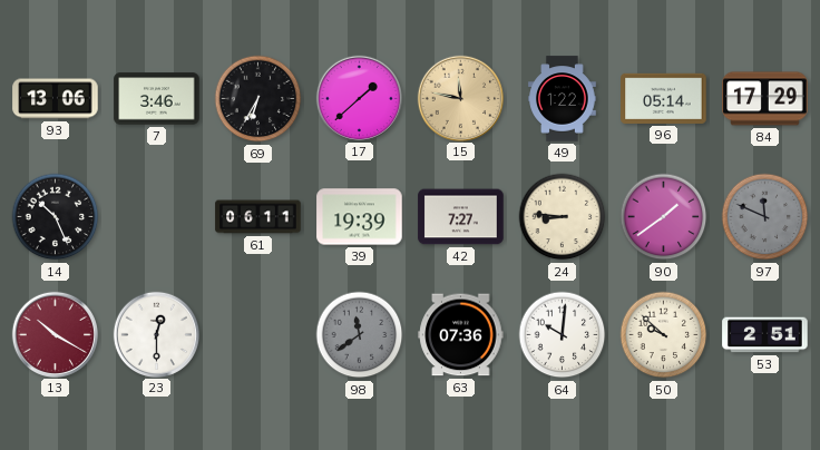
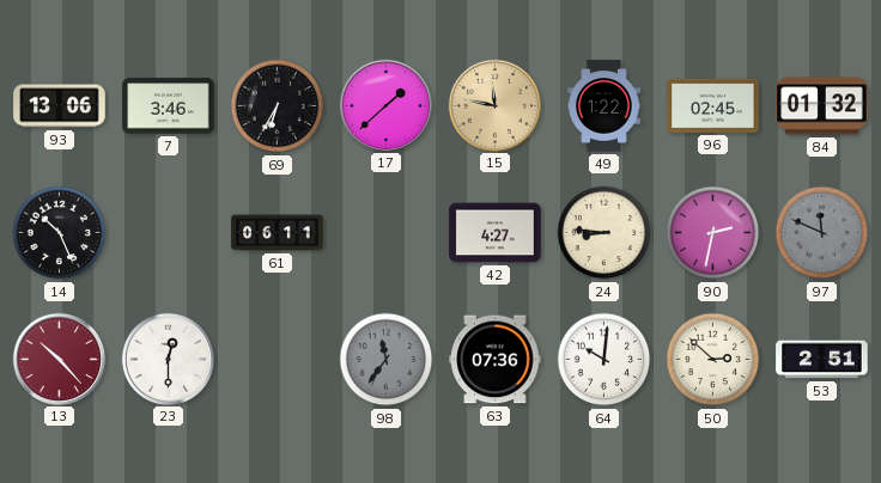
96: 05:14 -> 02:45
84: 17:29 -> 01:32
39: 19:39 -> none
42: 7:27 -> 4:27
90: 1:39 -> 2:32
13: 10:20 -> 10:23
98: 11:39 -> 11:36
50: 9:52 -> 2:52
